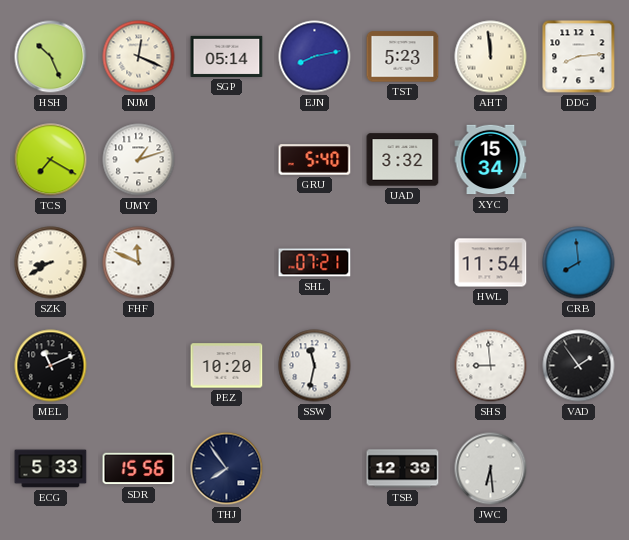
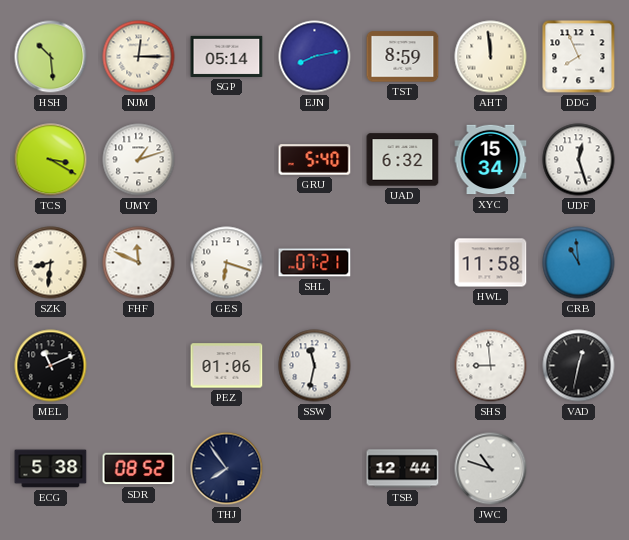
HSH: 10:26 -> 10:29
NJM: 12:19 -> 12:15
TST: 5:23 -> 8:59
DDG: 8:14 -> 7:56
TCS: 7:20 -> 3:20
UAD: 3:32 -> 6:32
UDF: none -> 12:27
SZK: 8:40 -> 8:31
GES: none -> 6:18
HWL: 11:54 -> 11:58
CRB: 7:59 -> 10:59
PEZ: 10:20 -> 01:06
VAD: 1:54 -> 12:32
ECG: 5:33 -> 5:38
SDR: 15:56 -> 08:52
TSB: 12:39 -> 12:44
JWC: 6:29 -> 10:48
